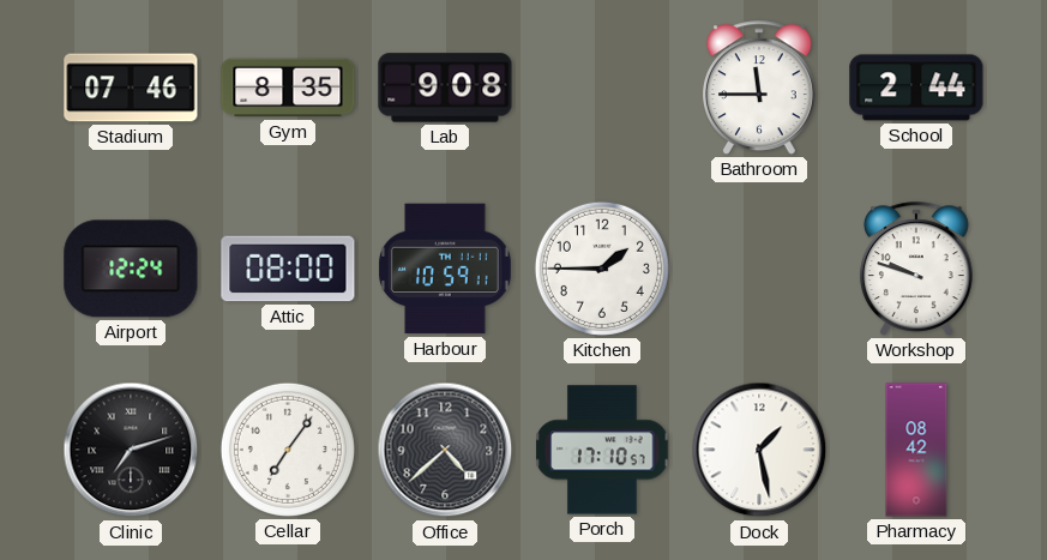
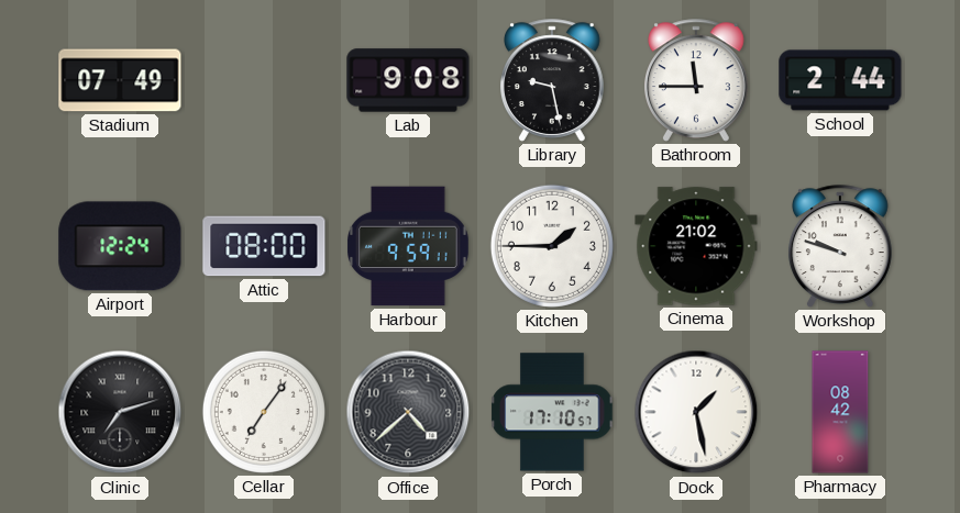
Stadium: 07:46 -> 07:49
Gym: 8:35 -> none
Library: none -> 9:28
Harbour: 10:59 -> 9:59
Cinema: none -> 21:02
